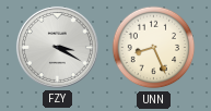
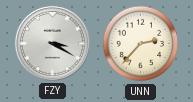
UNN: 8:26 -> 2:37
